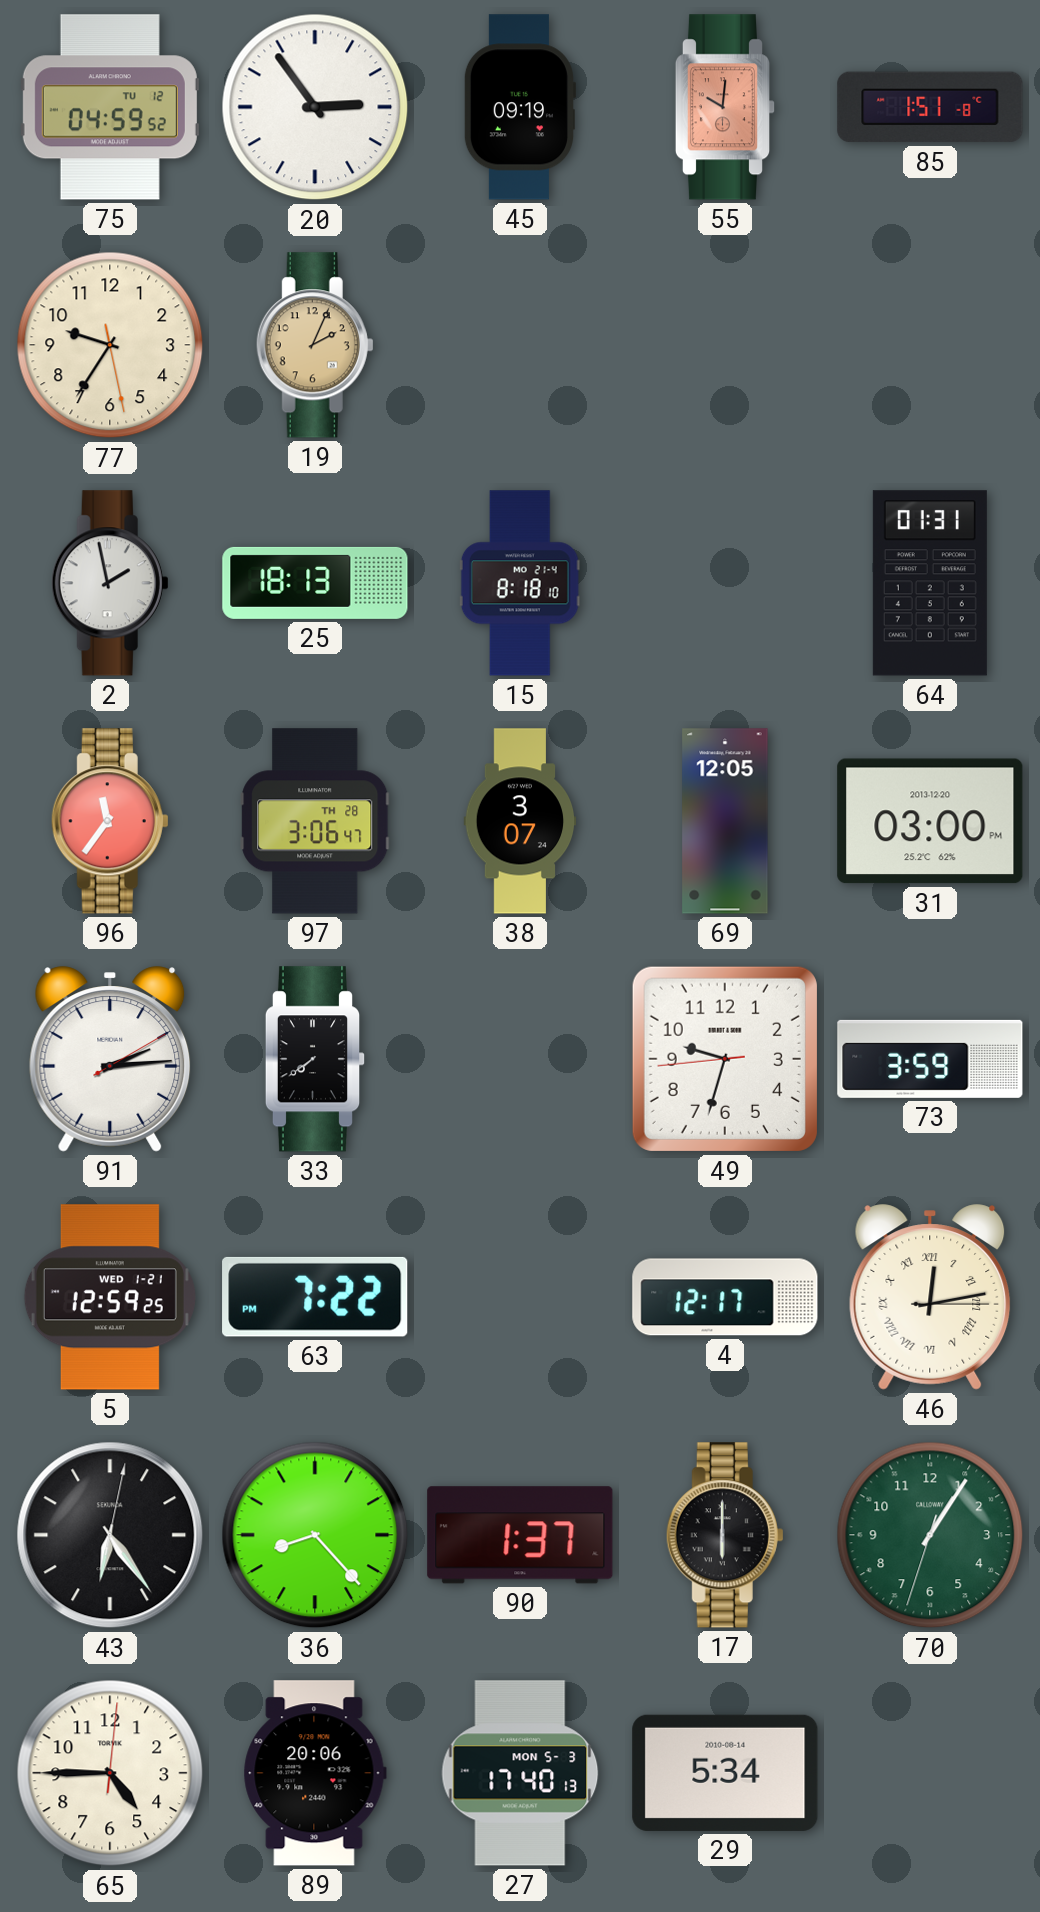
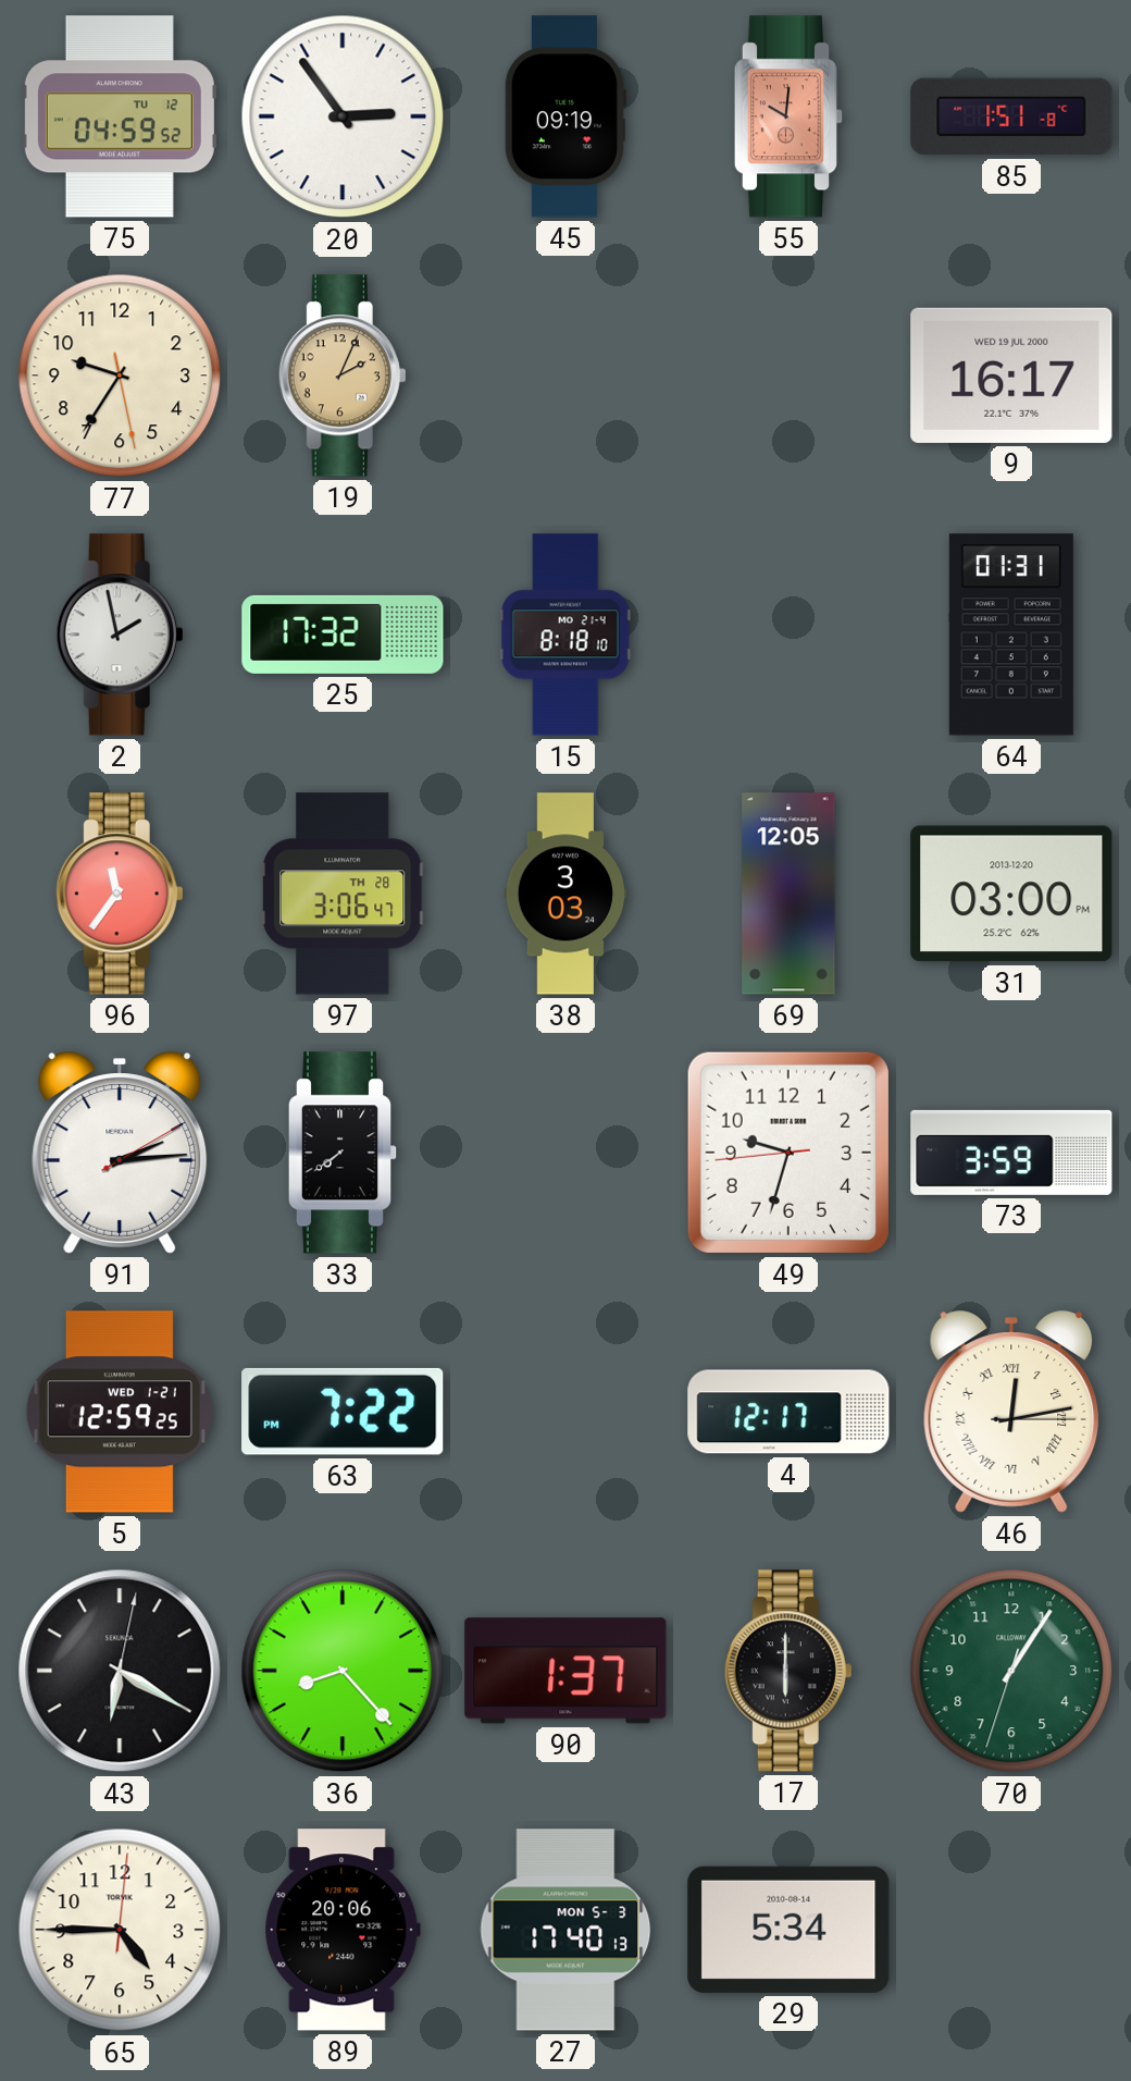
9: none -> 16:17
25: 18:13 -> 17:32
38: 3:07 -> 3:03
43: 6:24 -> 6:20
